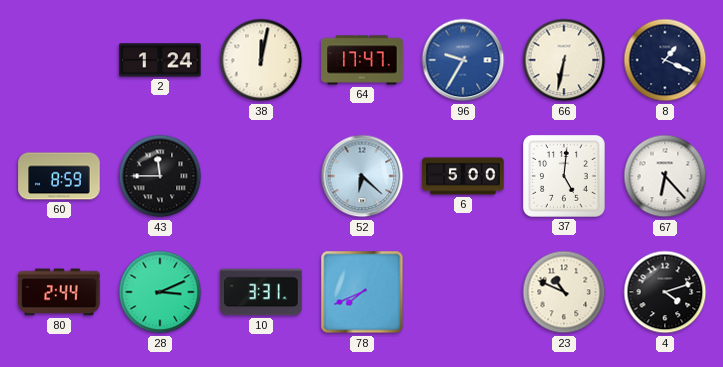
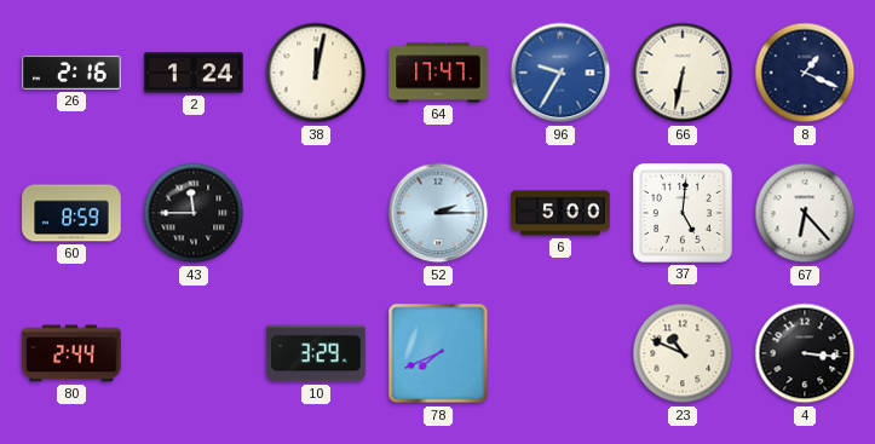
26: none -> 2:16
52: 6:22 -> 2:15
28: 3:11 -> none
10: 3:31 -> 3:29
4: 4:12 -> 3:16
